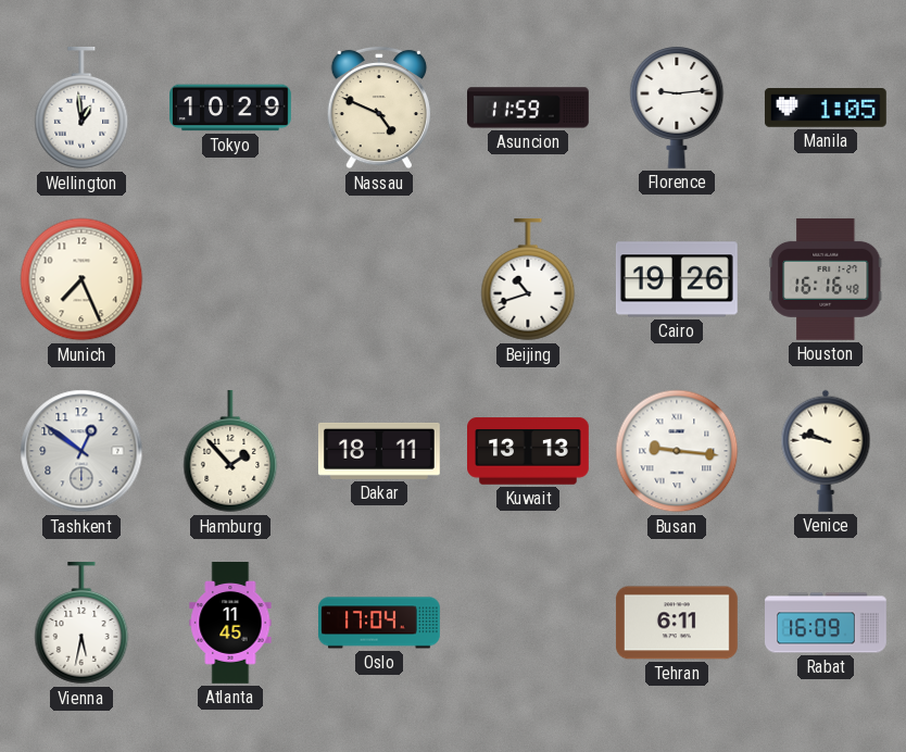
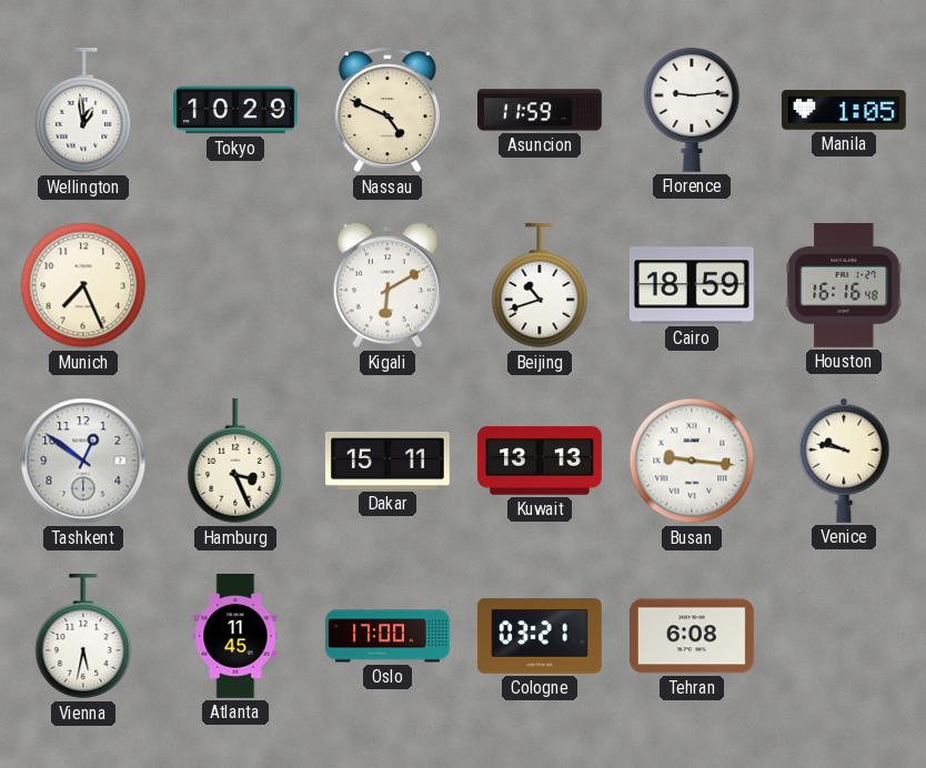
Kigali: none -> 6:10
Cairo: 19:26 -> 18:59
Hamburg: 1:53 -> 3:26
Dakar: 18:11 -> 15:11
Oslo: 17:04 -> 17:00
Cologne: none -> 03:21
Tehran: 6:11 -> 6:08
Rabat: 16:09 -> none
